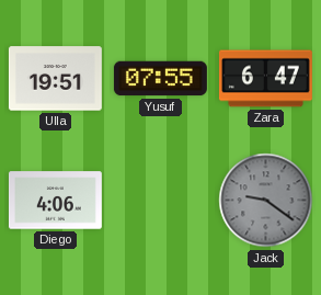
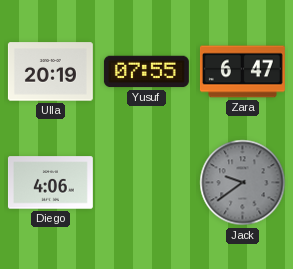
Ulla: 19:51 -> 20:19
Jack: 9:21 -> 9:39
